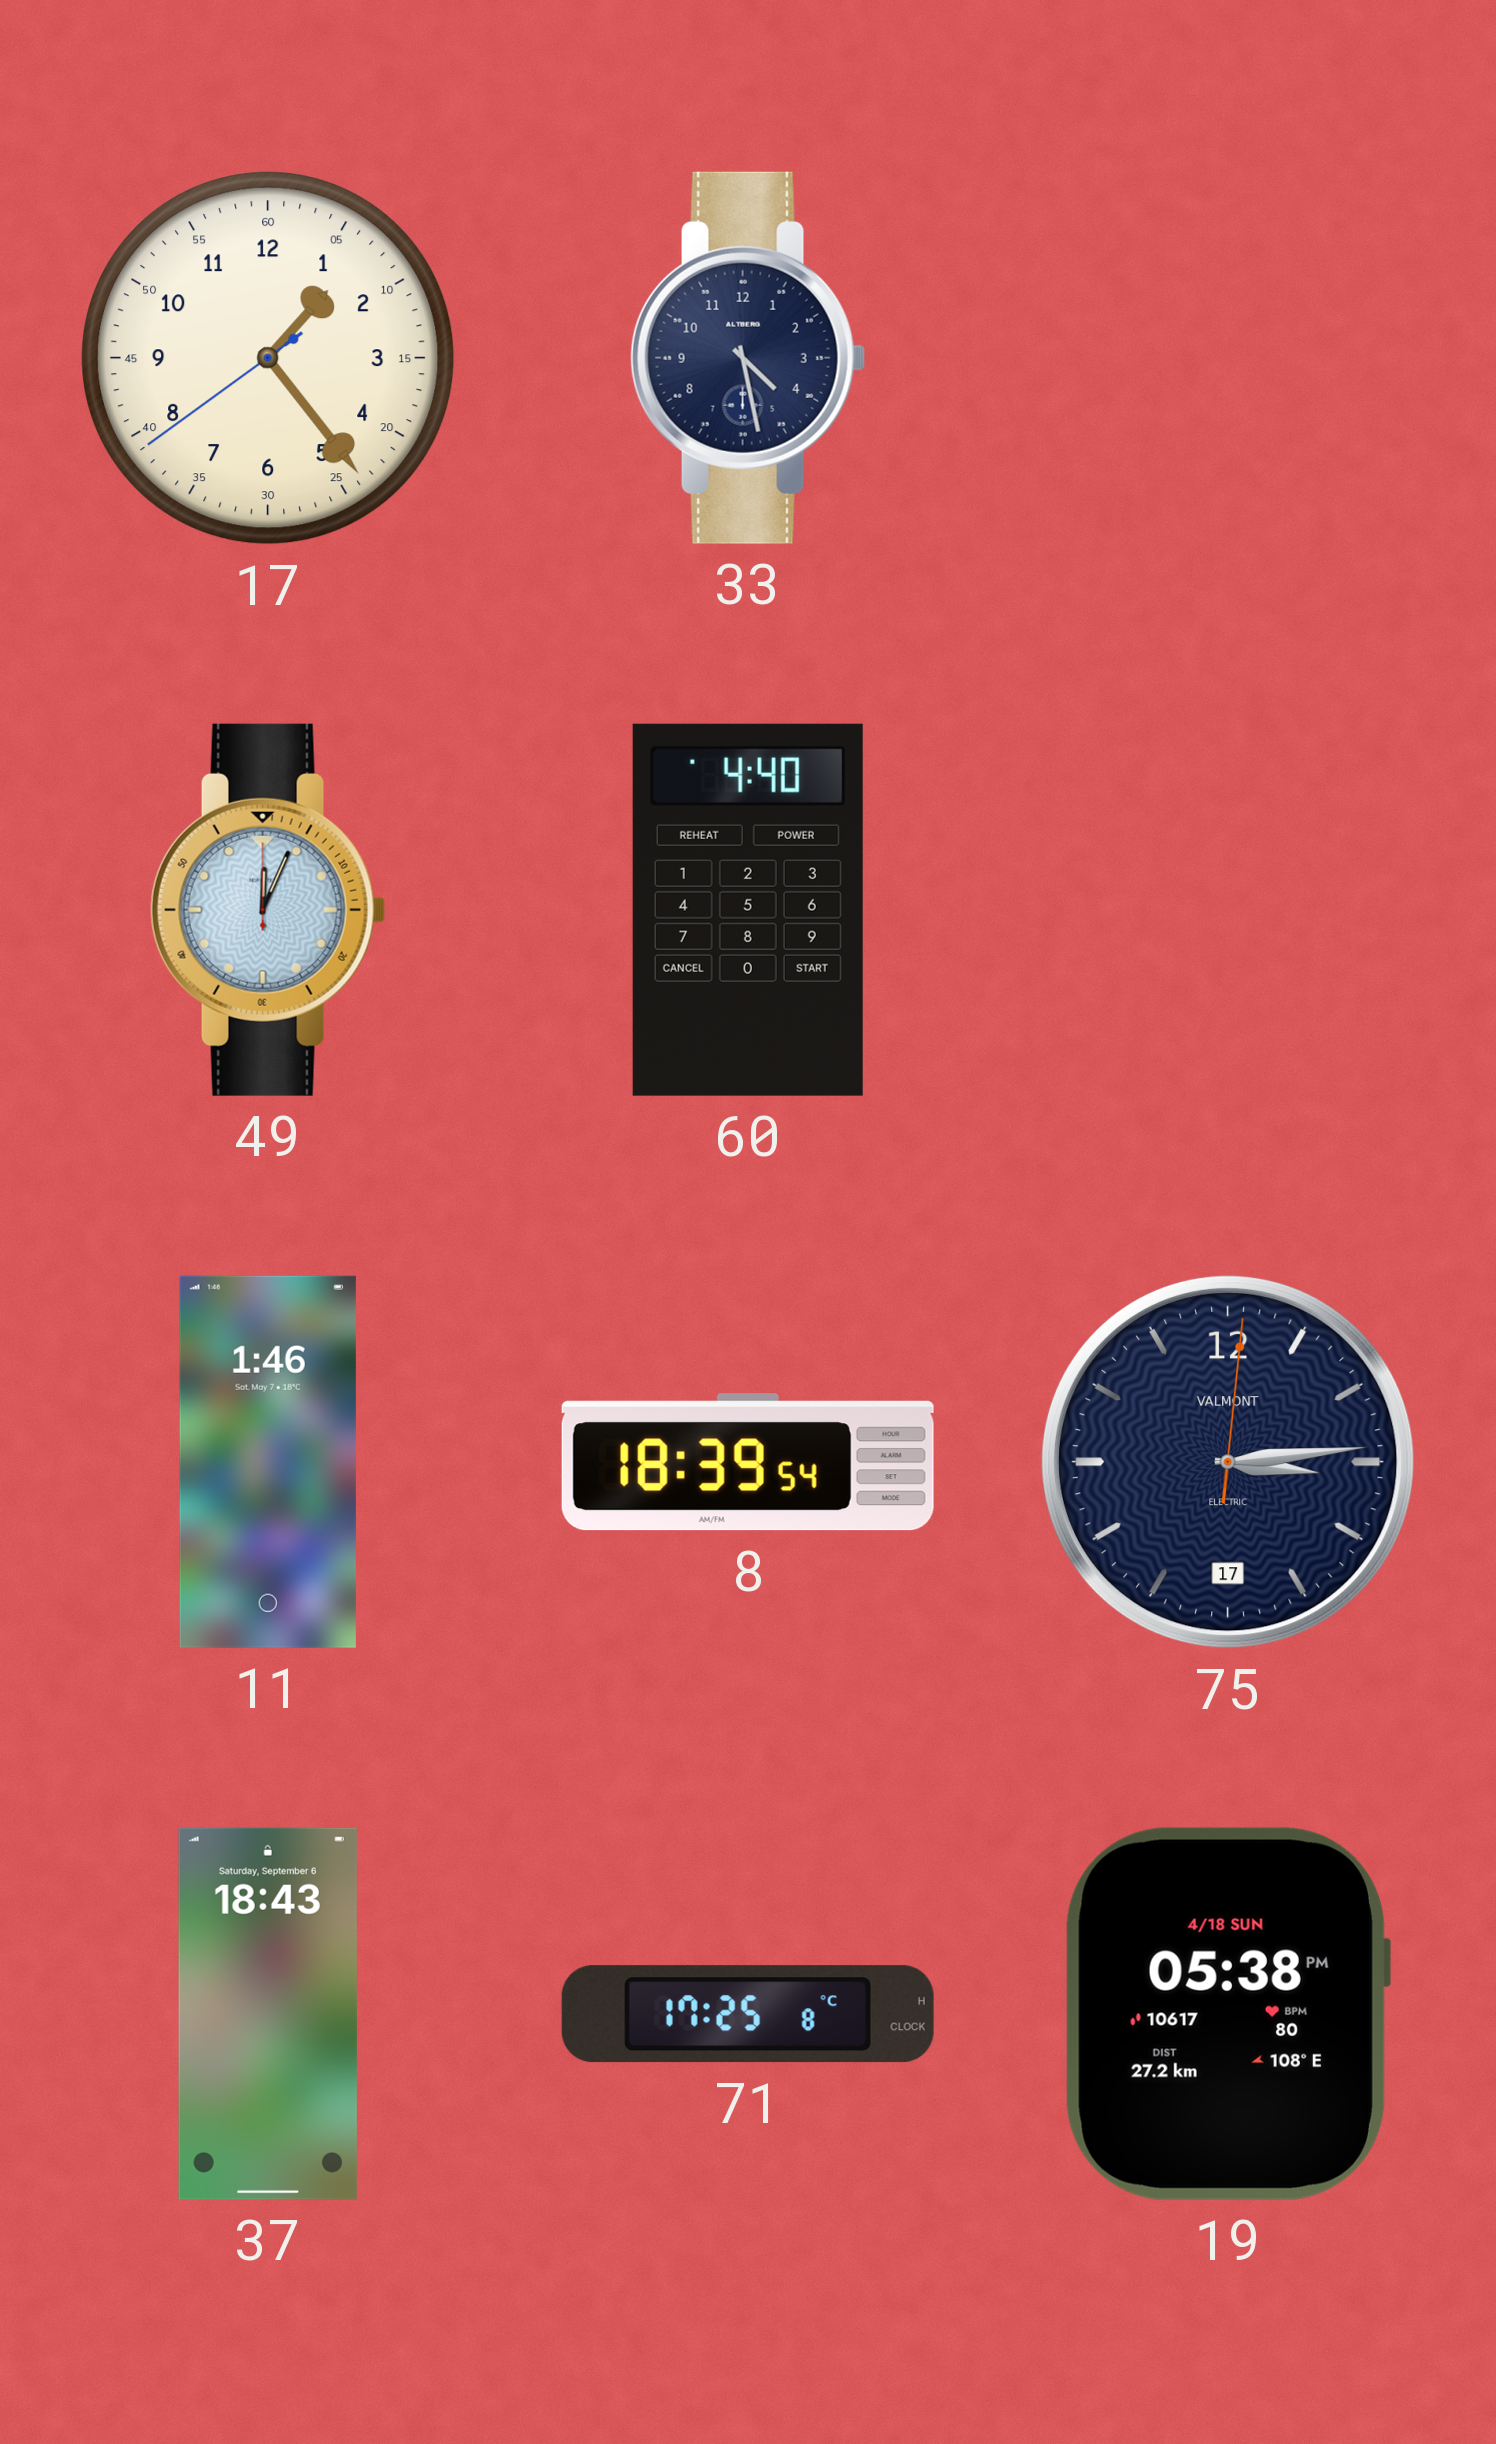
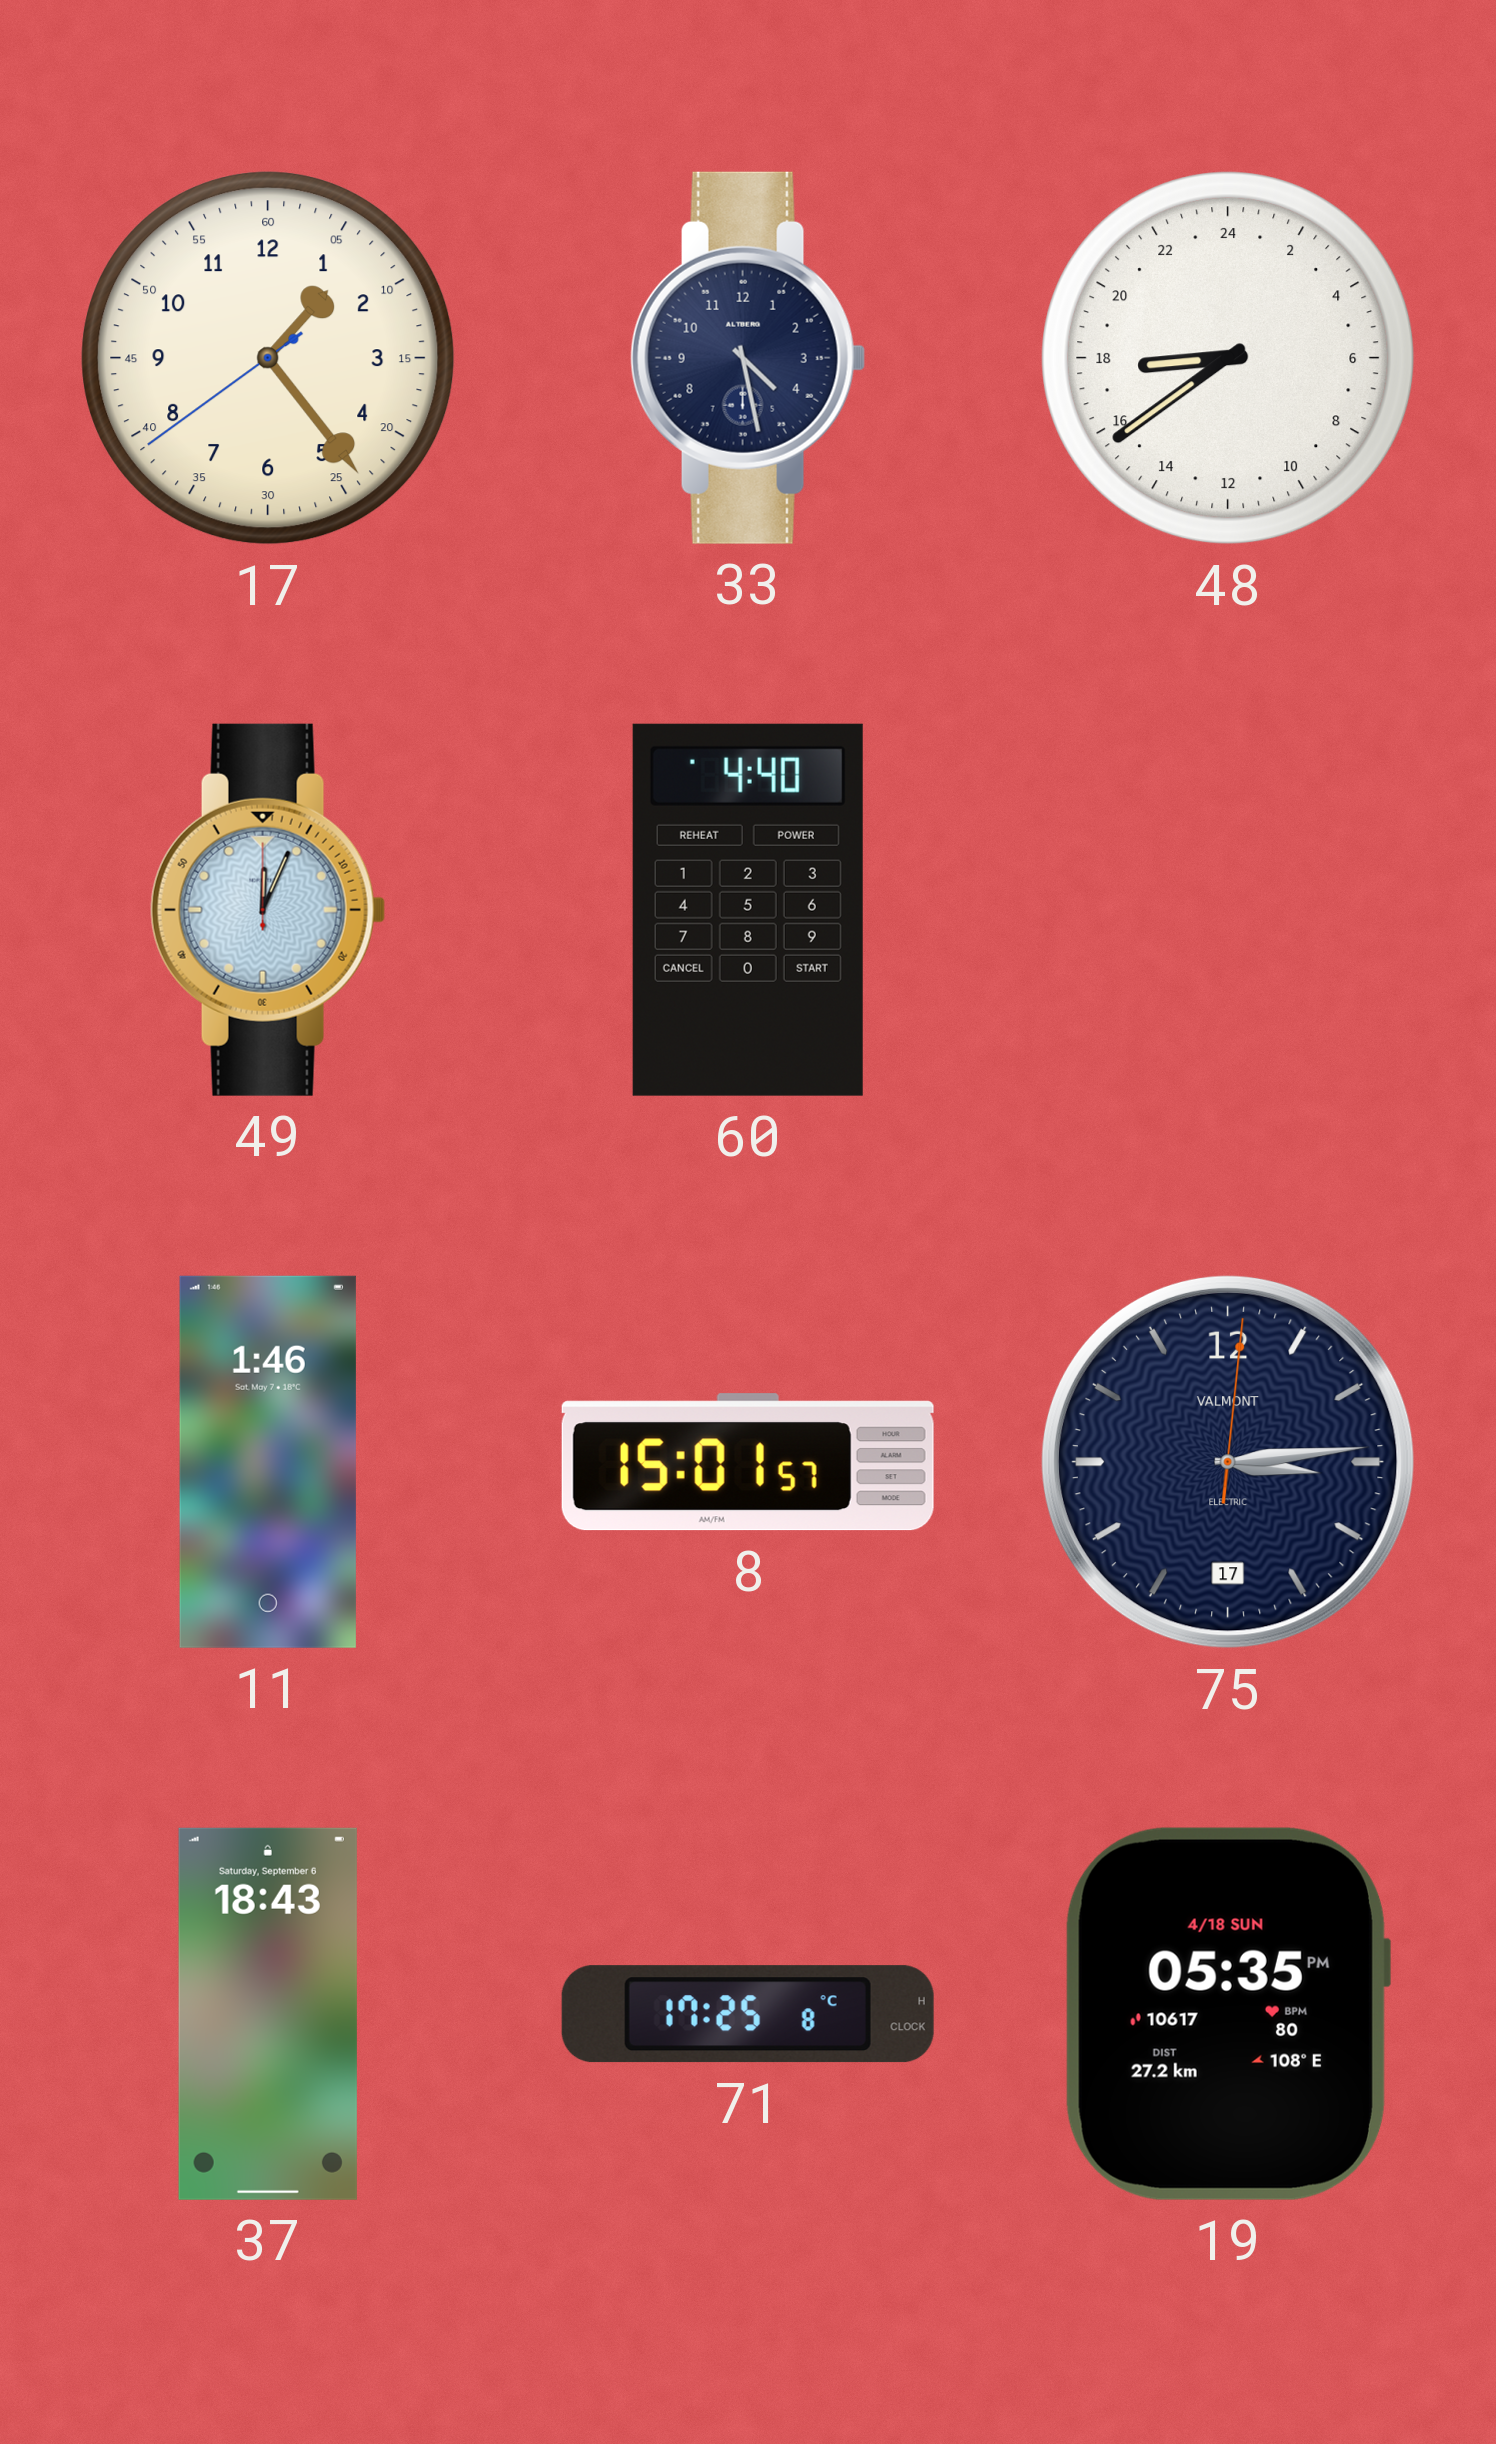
48: none -> 17:39
8: 18:39 -> 15:01
19: 05:38 -> 05:35
